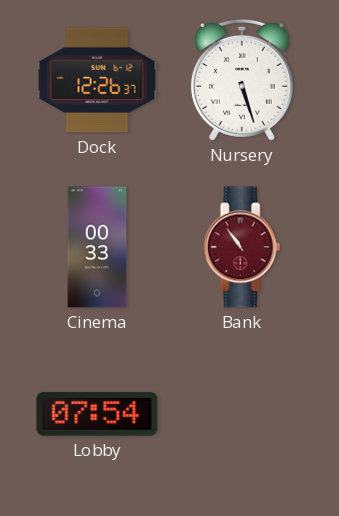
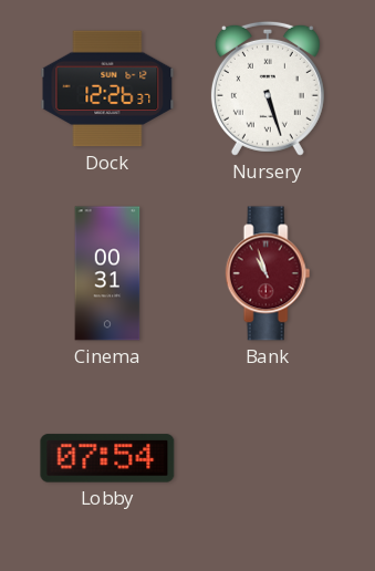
Cinema: 00:33 -> 00:31
Bank: 10:54 -> 10:57
